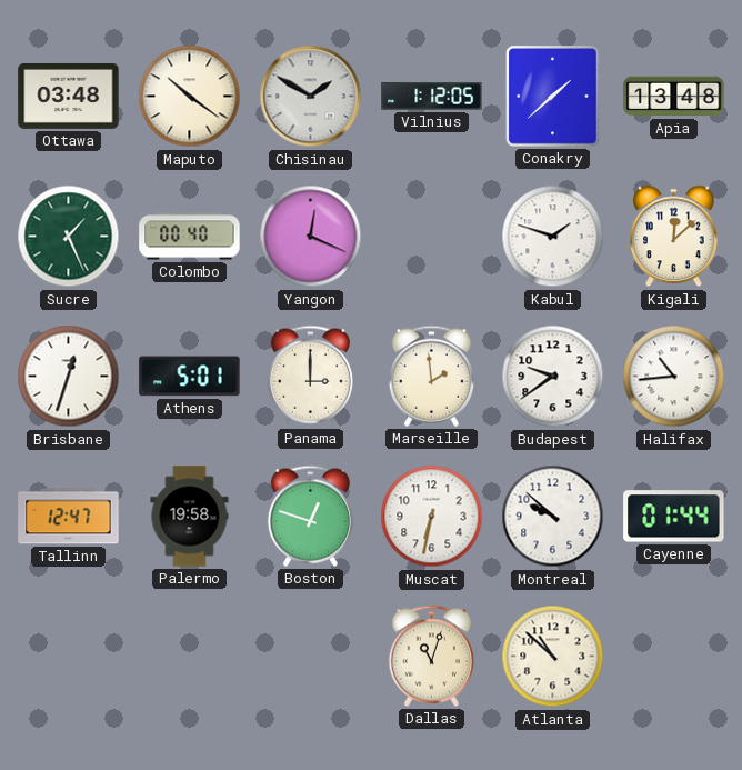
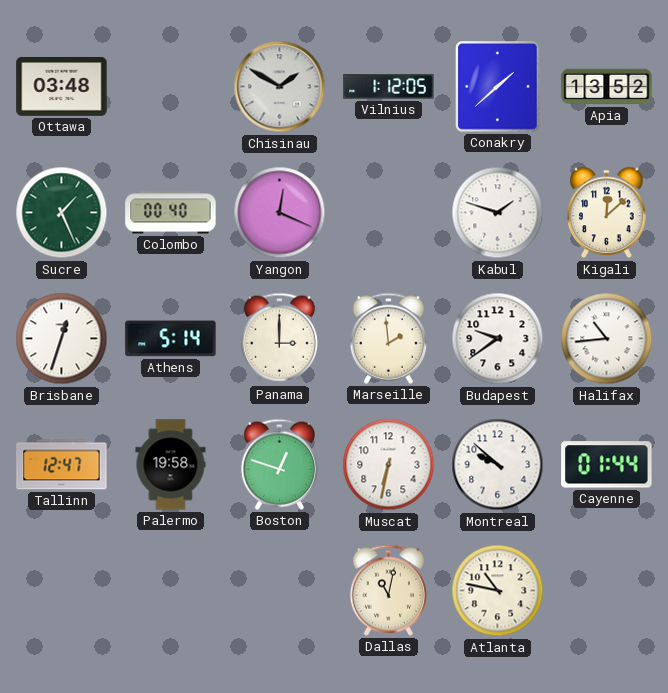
Maputo: 10:21 -> none
Apia: 13:48 -> 13:52
Athens: 5:01 -> 5:14
Dallas: 11:03 -> 11:02
Atlanta: 10:52 -> 10:47
